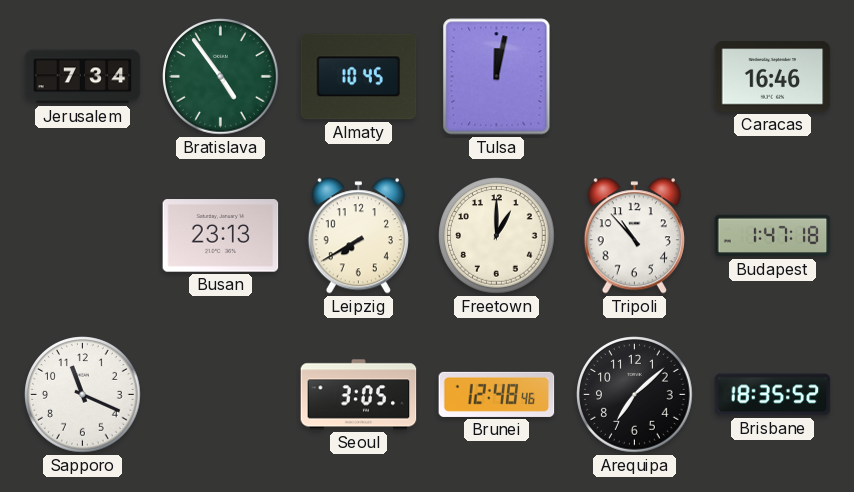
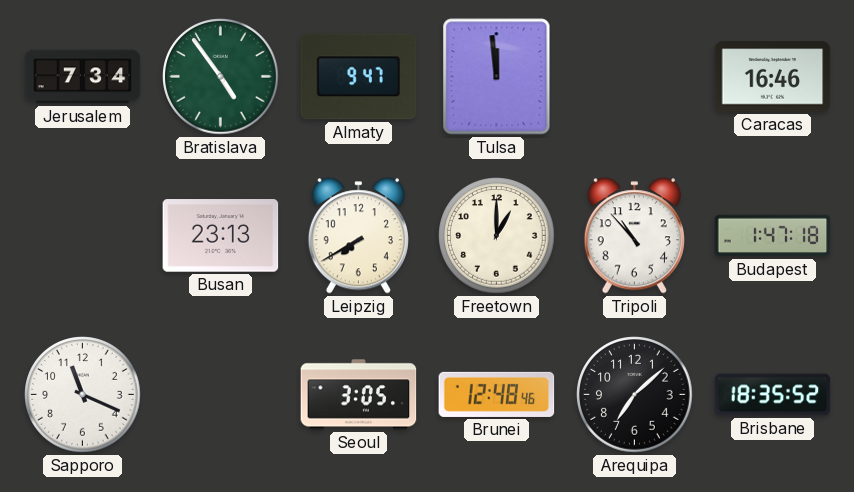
Almaty: 10:45 -> 9:47
Tulsa: 12:02 -> 11:59
